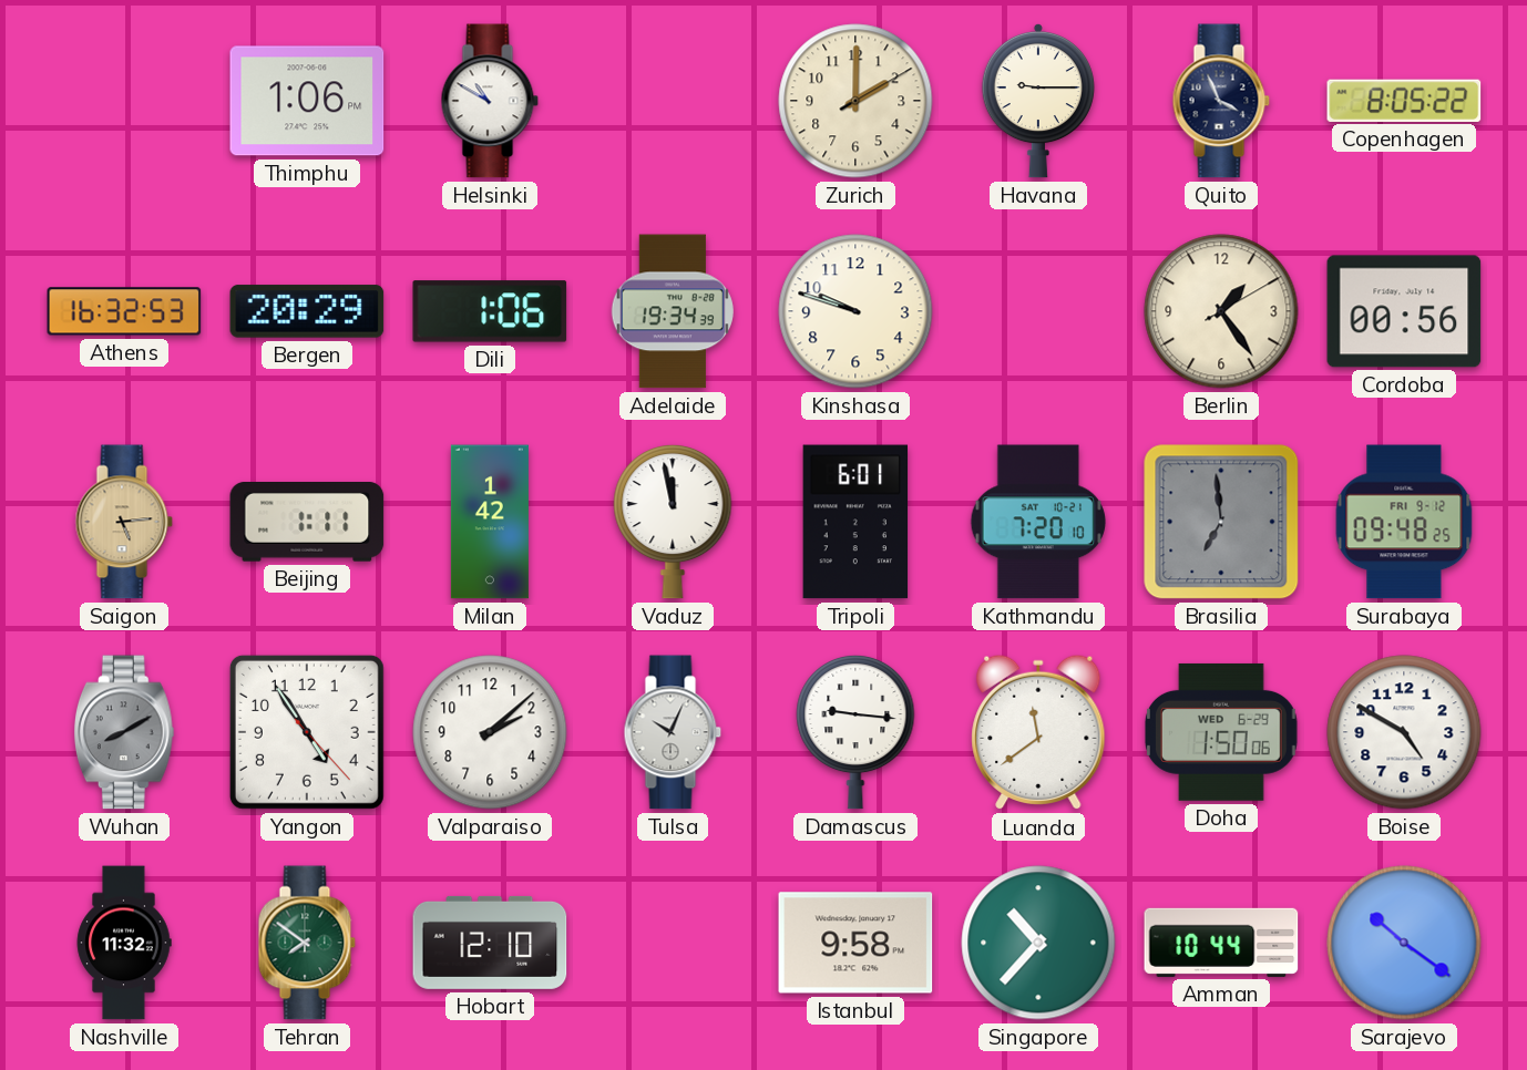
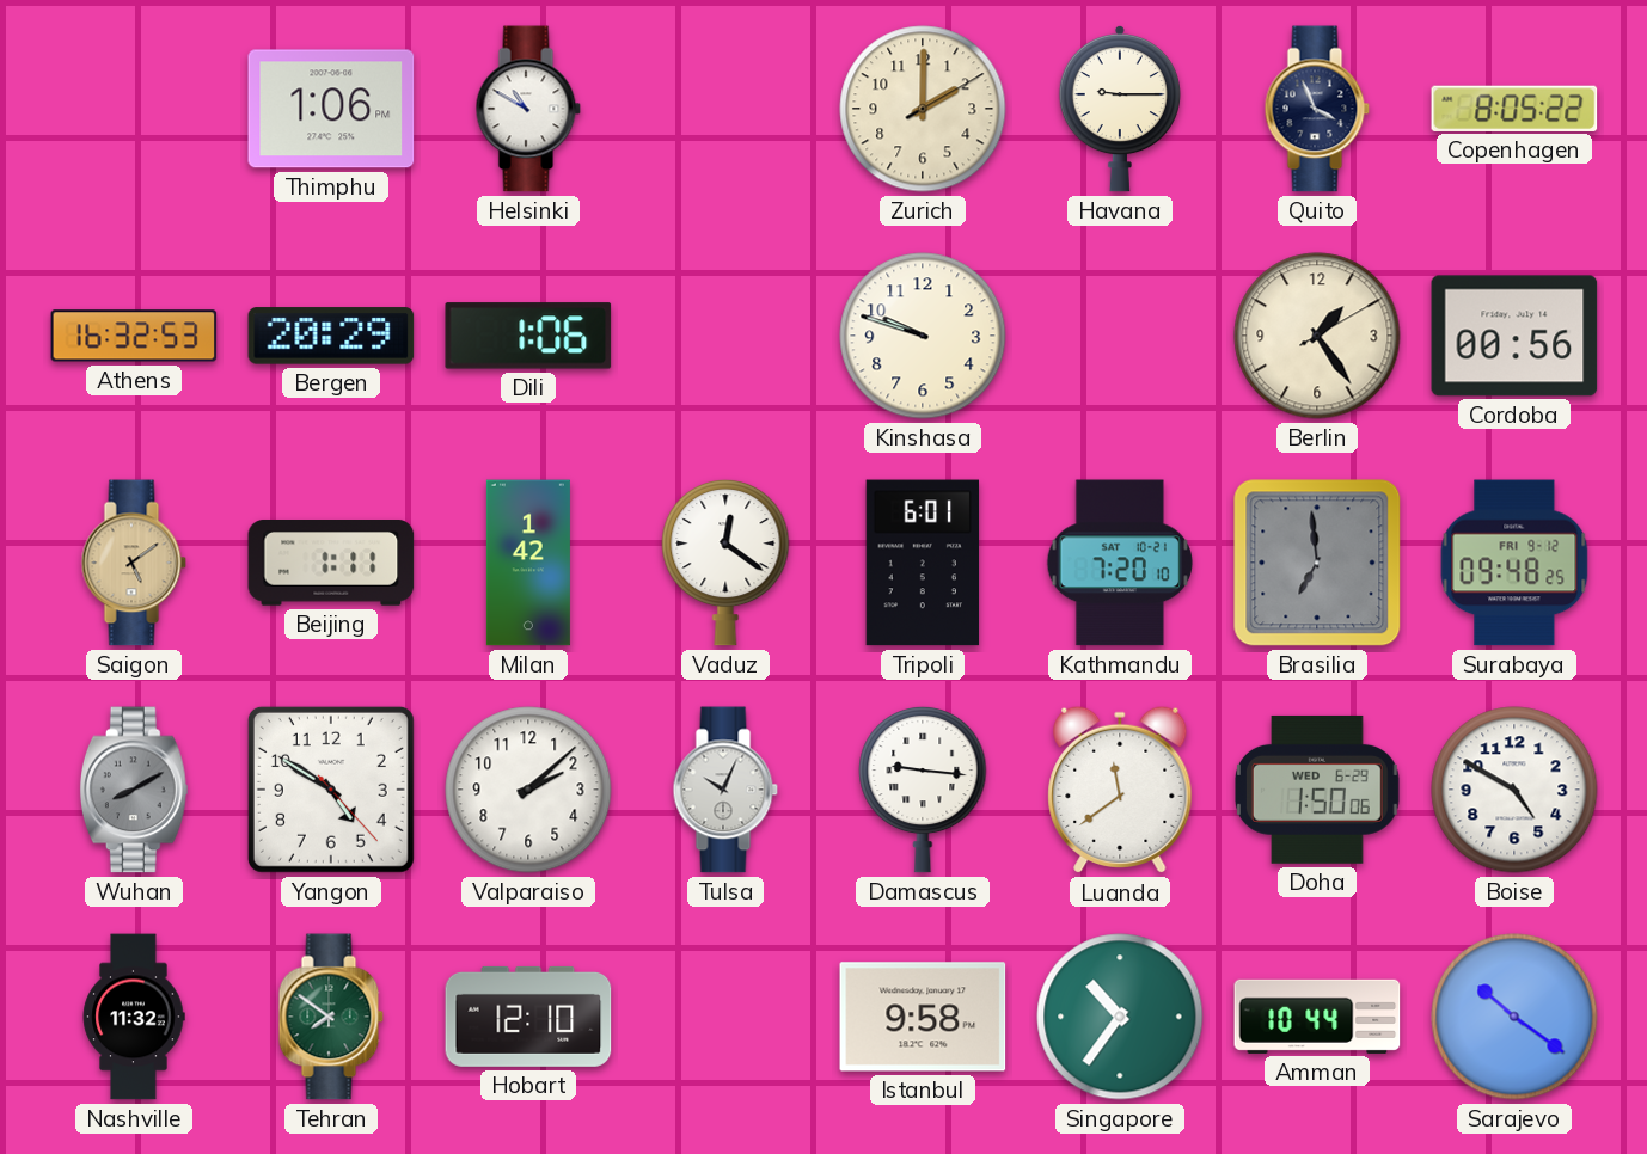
Adelaide: 19:34 -> none
Saigon: 5:14 -> 5:09
Vaduz: 11:58 -> 12:21
Yangon: 4:54 -> 4:50
Singapore: 10:37 -> 10:36
